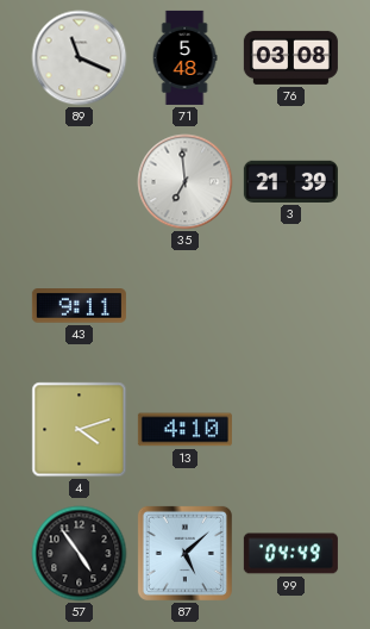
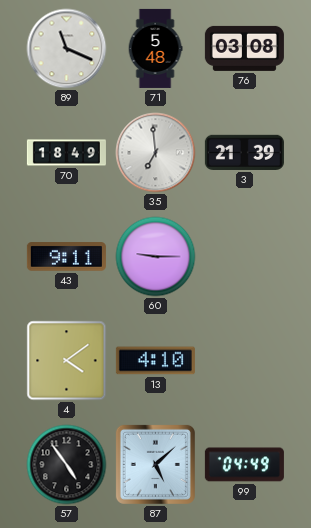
70: none -> 18:49
60: none -> 9:15
4: 4:12 -> 4:09
